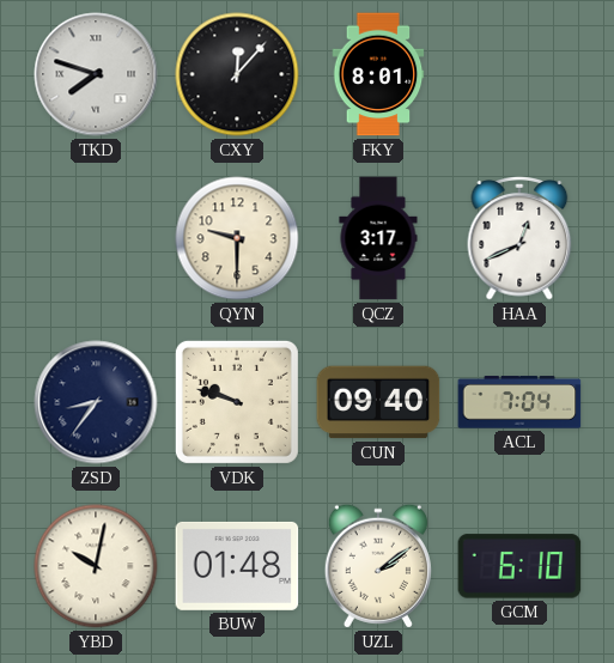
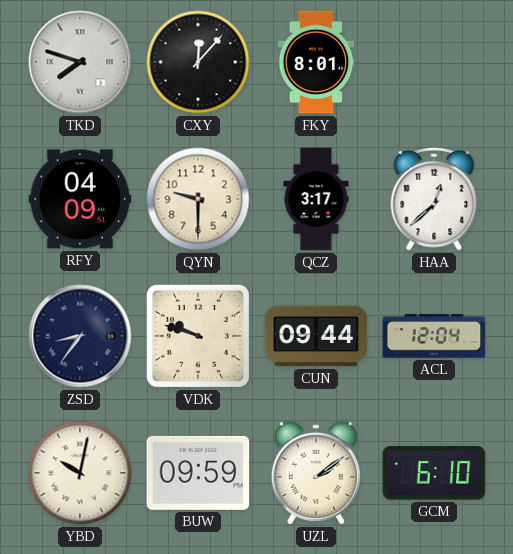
RFY: none -> 04:09
HAA: 12:41 -> 12:38
CUN: 09:40 -> 09:44
ACL: 7:04 -> 12:04
BUW: 01:48 -> 09:59
